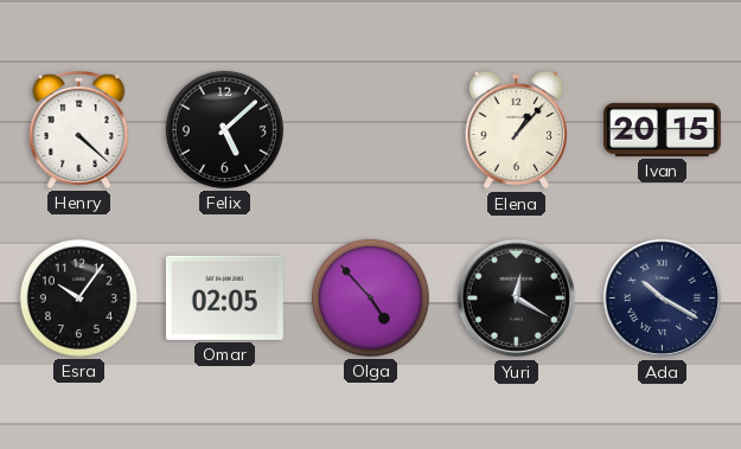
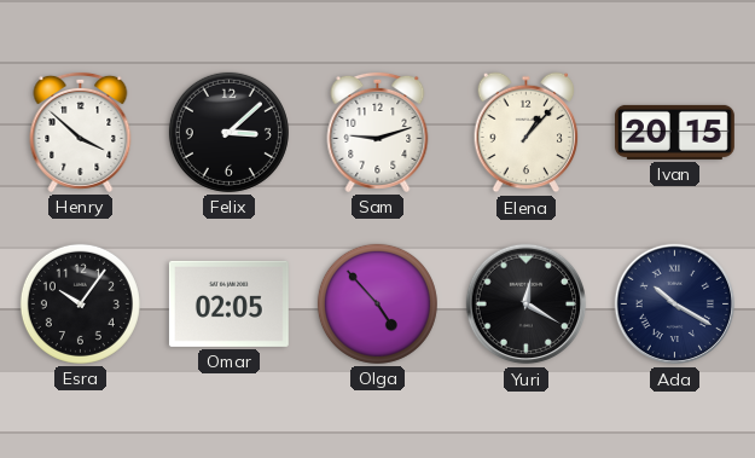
Henry: 4:22 -> 3:52
Felix: 5:08 -> 3:08
Sam: none -> 9:12
